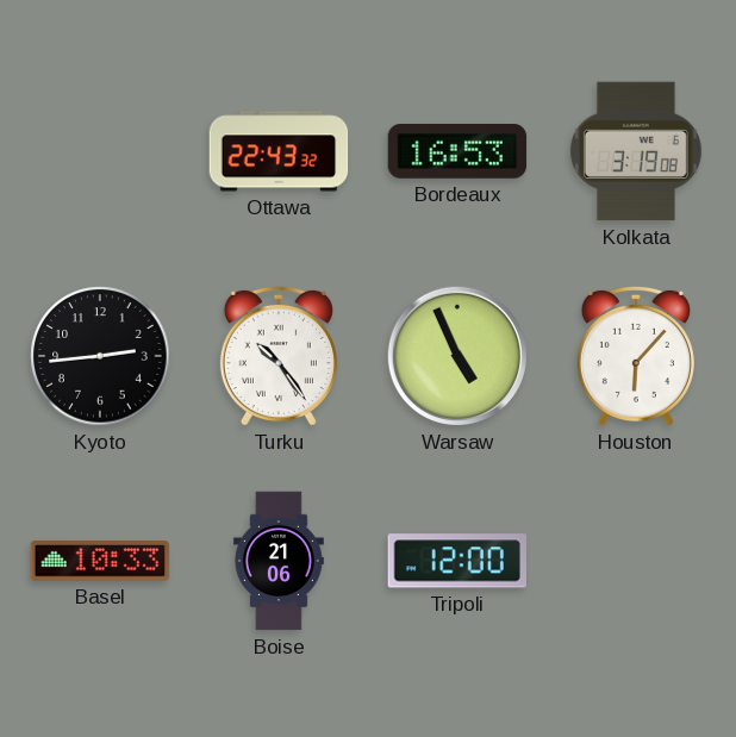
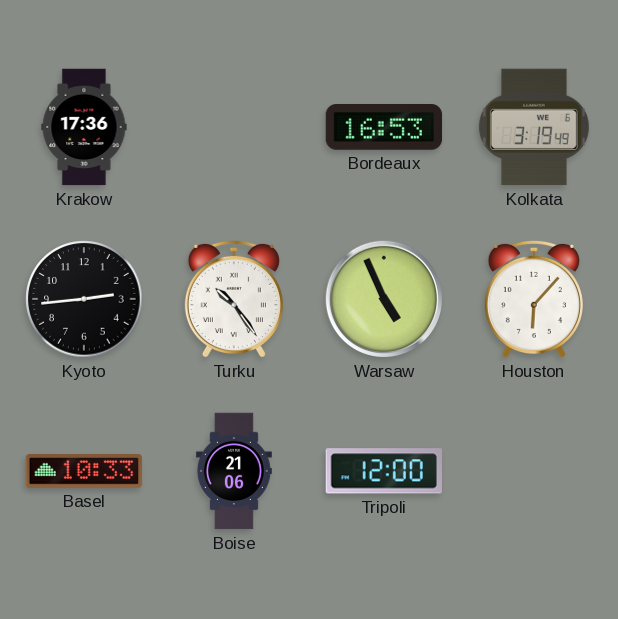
Krakow: none -> 17:36
Ottawa: 22:43 -> none
Kolkata: 3:19:08 -> 3:19:49
